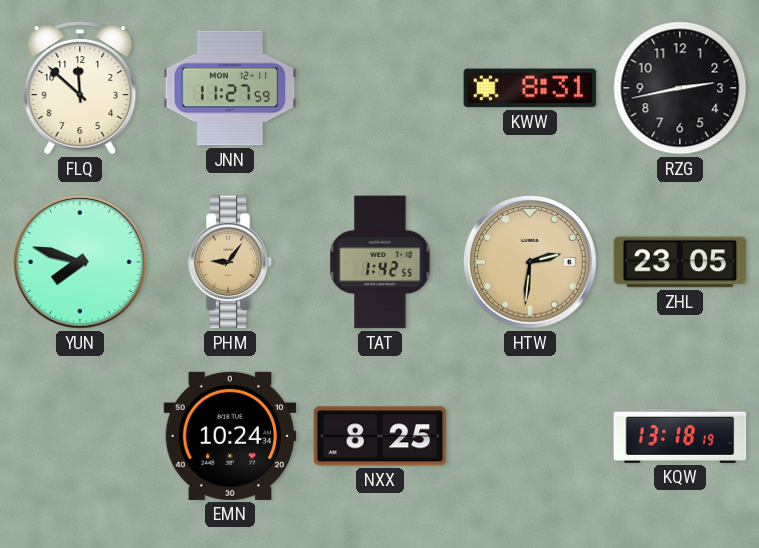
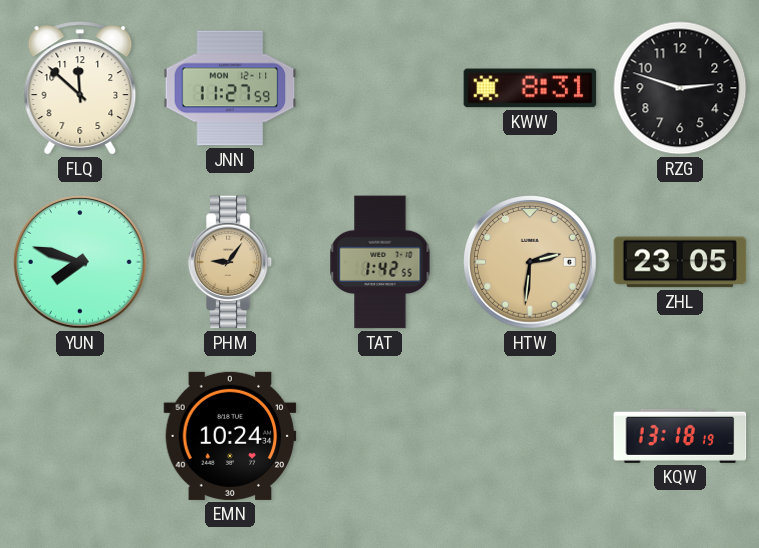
RZG: 2:43 -> 2:48
NXX: 8:25 -> none
